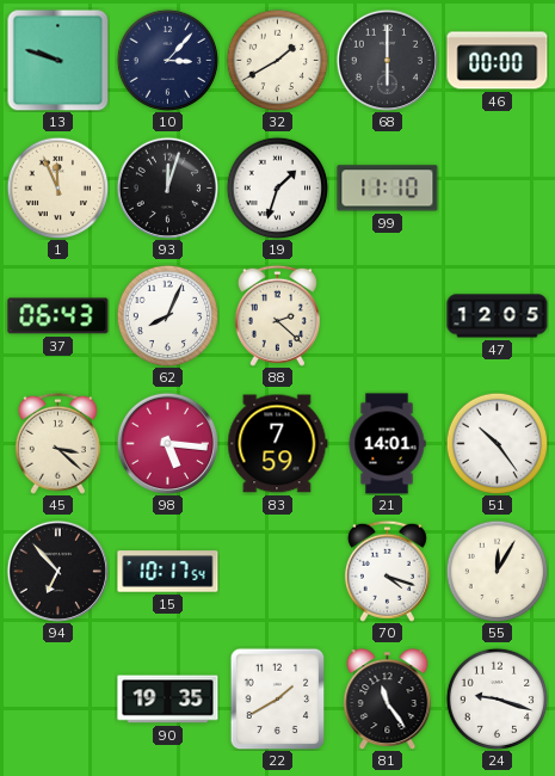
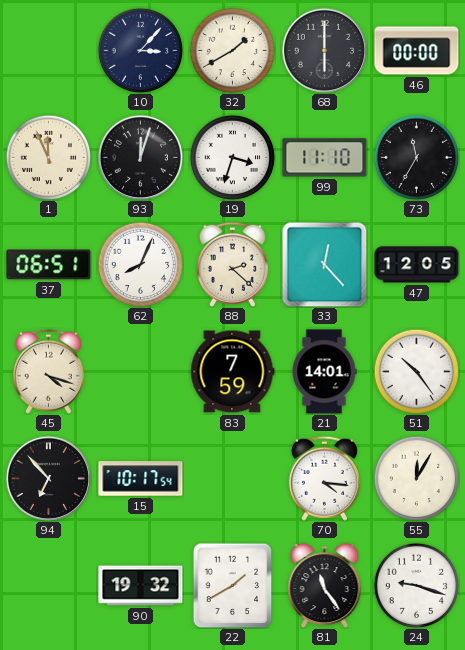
13: 9:48 -> none
19: 1:33 -> 3:33
73: none -> 11:35
37: 06:43 -> 06:51
33: none -> 12:23
45: 3:22 -> 4:18
98: 5:16 -> none
70: 4:18 -> 4:16
90: 19:35 -> 19:32
